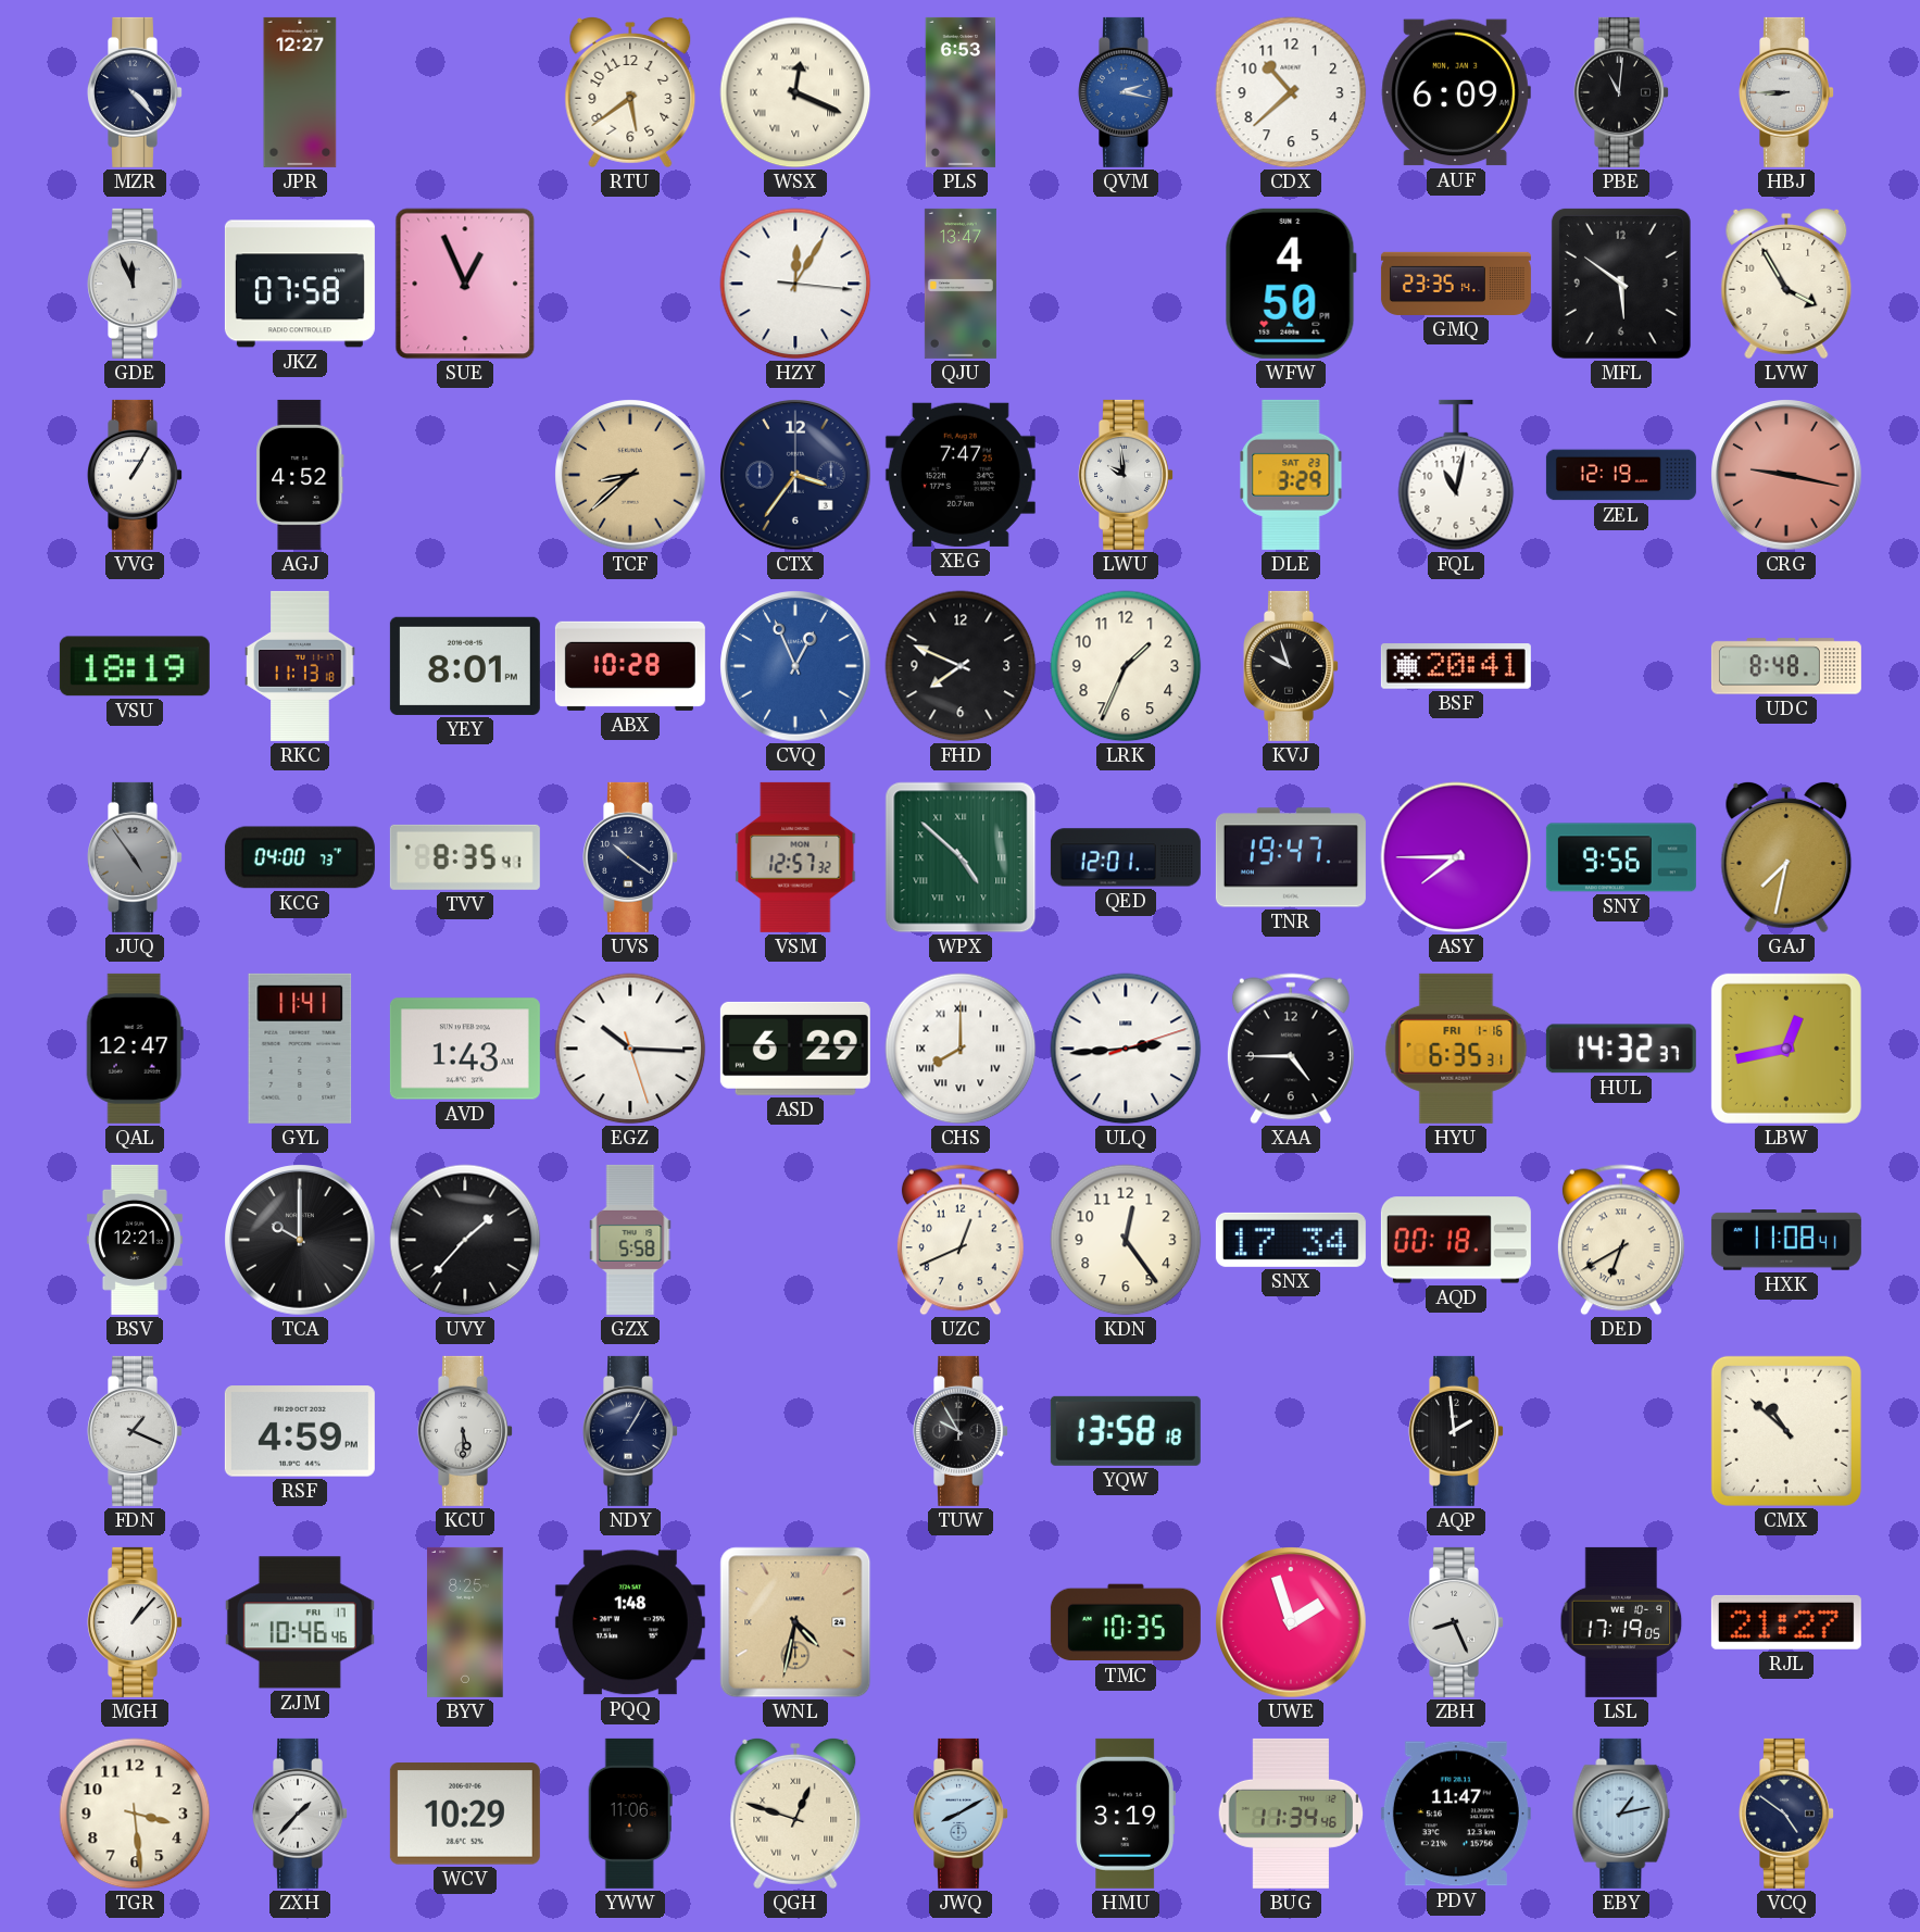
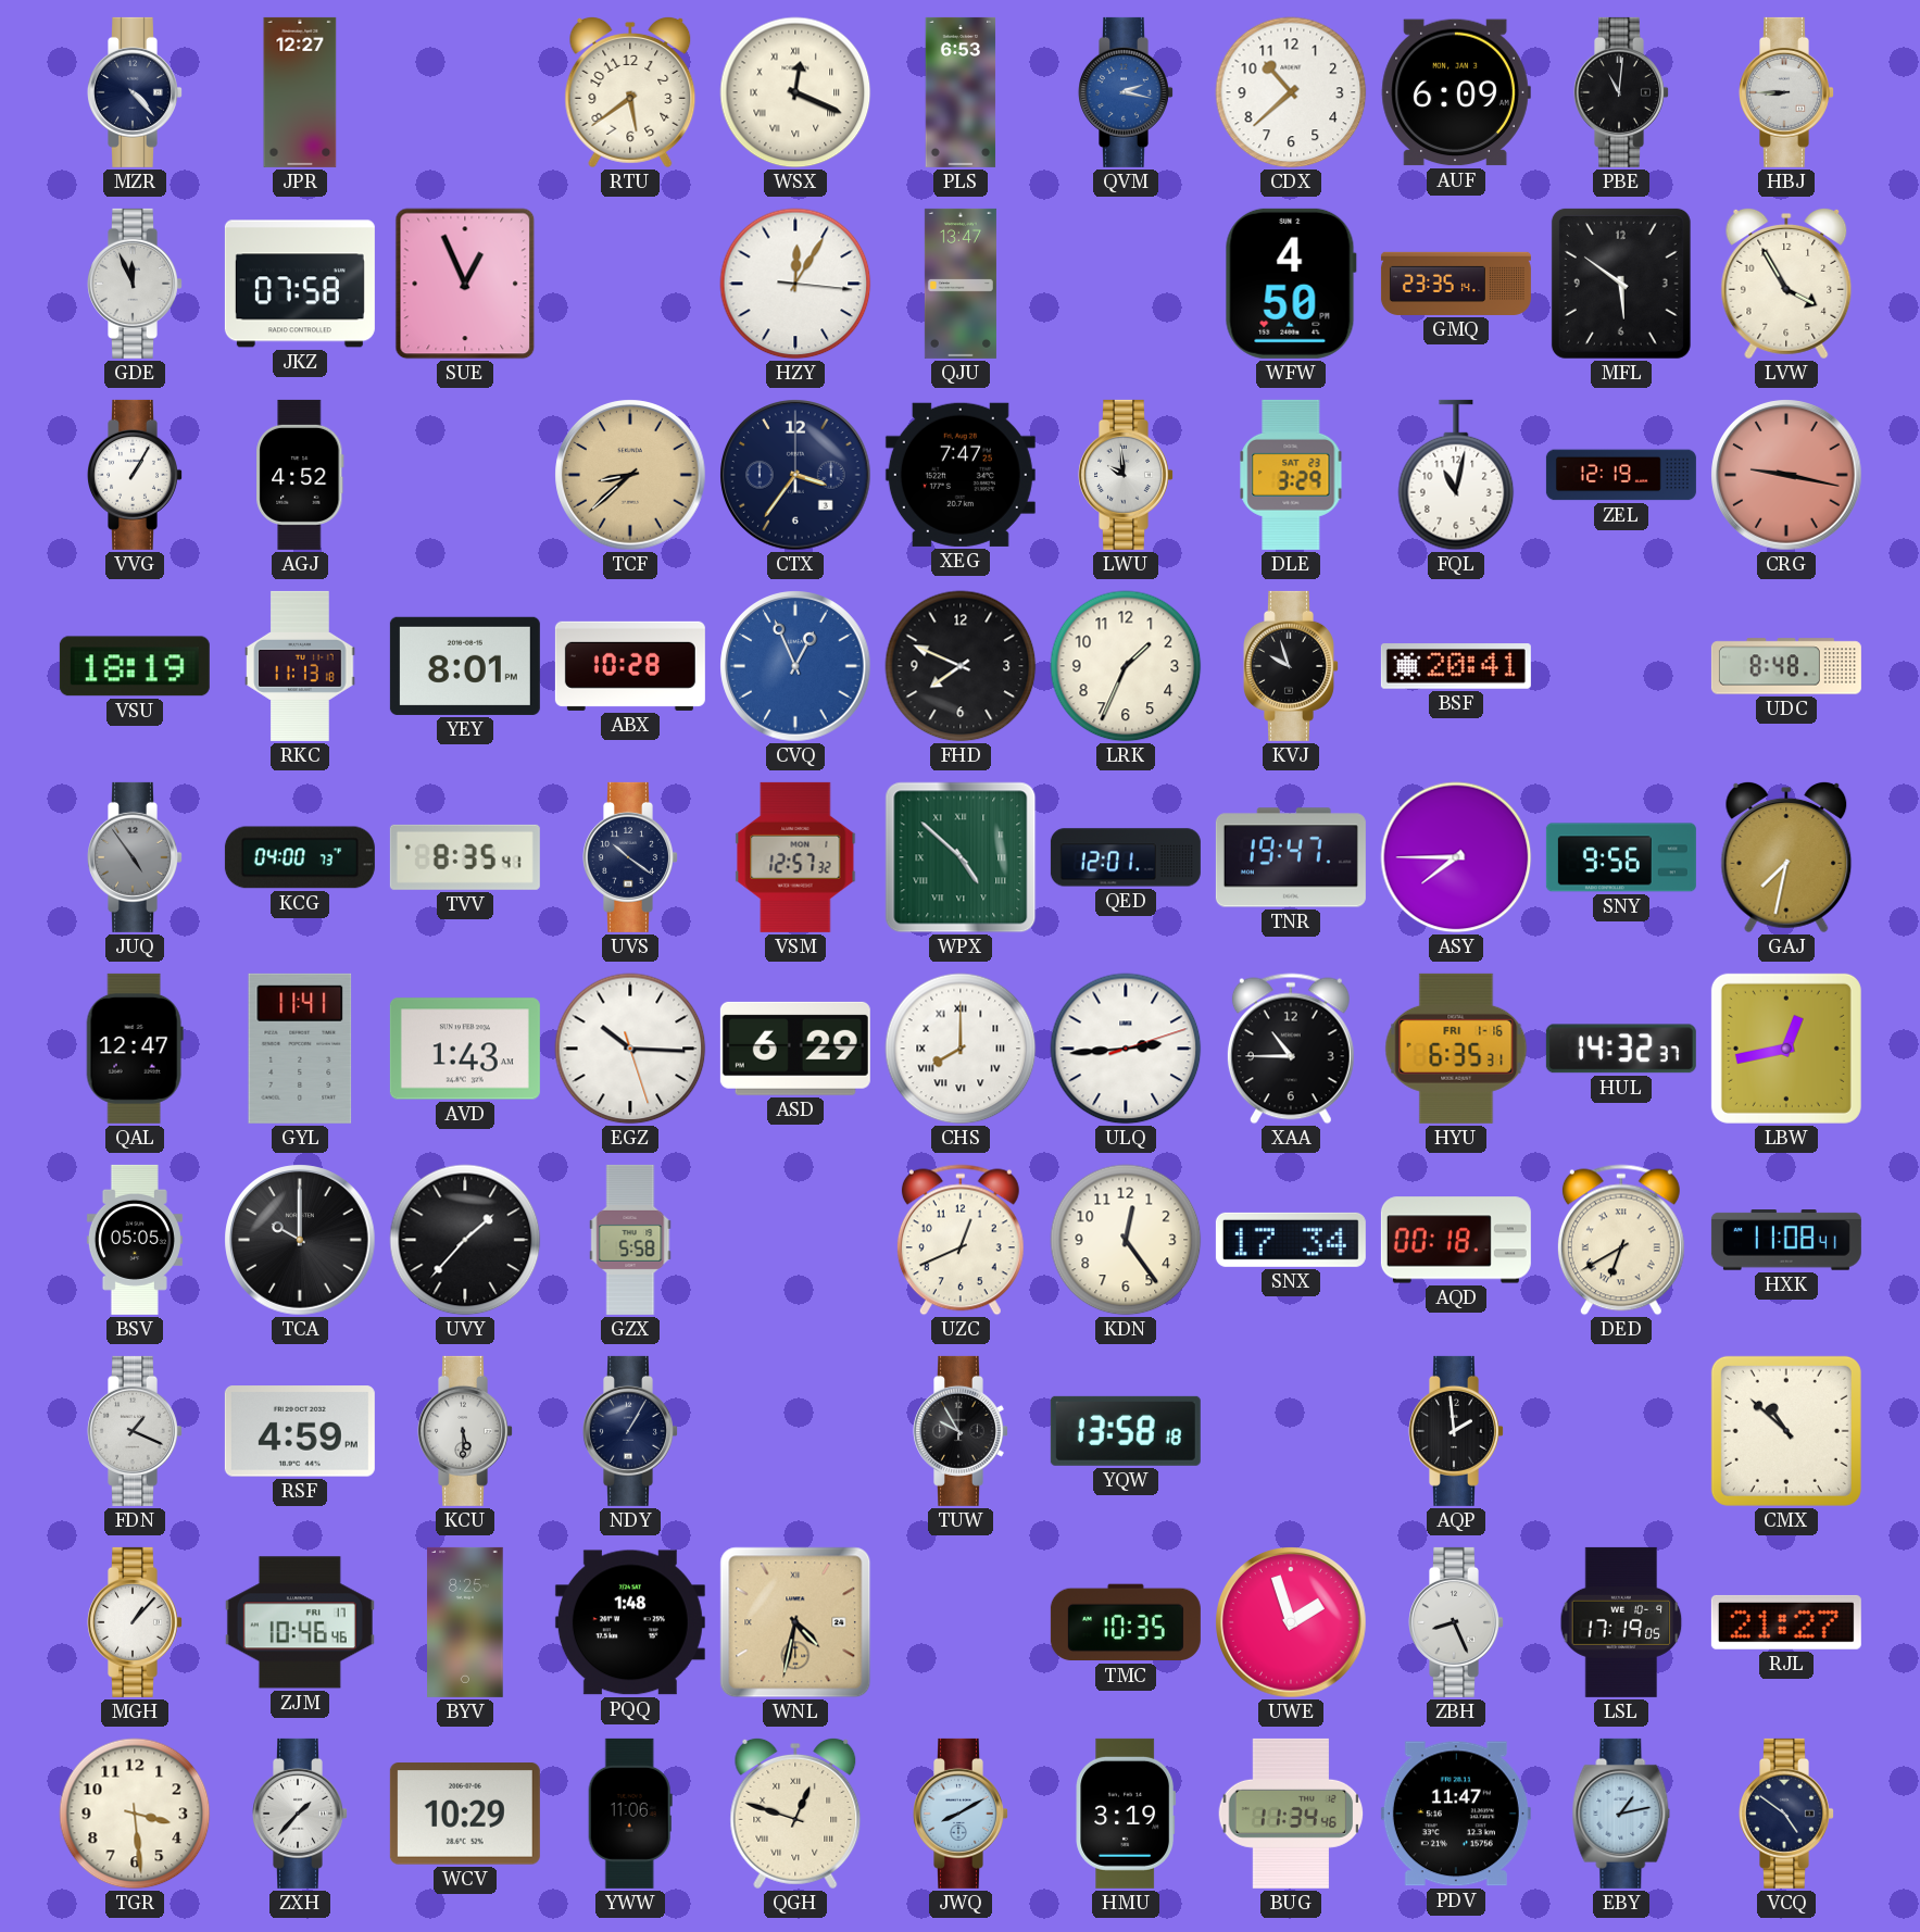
XAA: 4:45 -> 10:45
BSV: 12:21 -> 05:05
